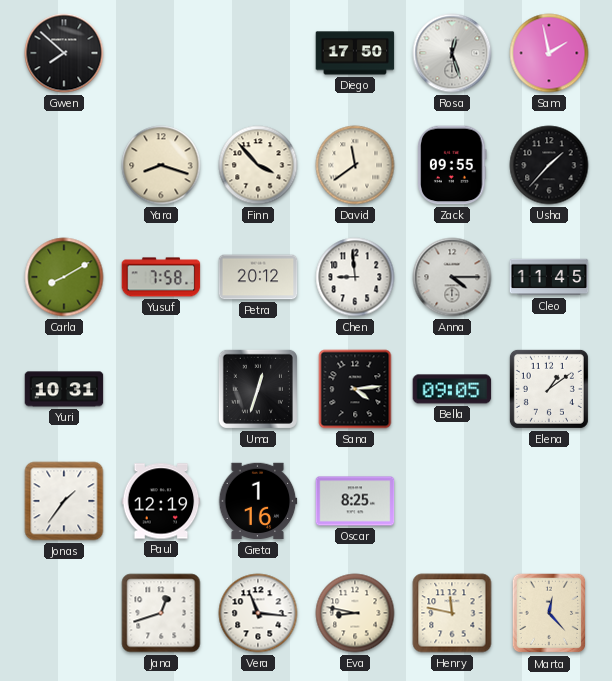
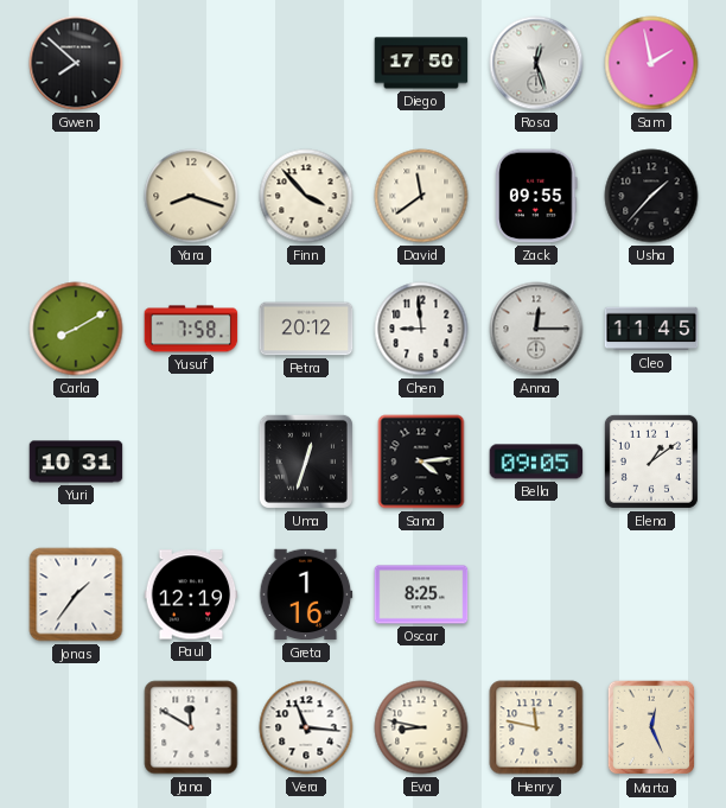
Anna: 4:15 -> 12:15
Jana: 12:42 -> 11:50
Marta: 12:23 -> 12:26
